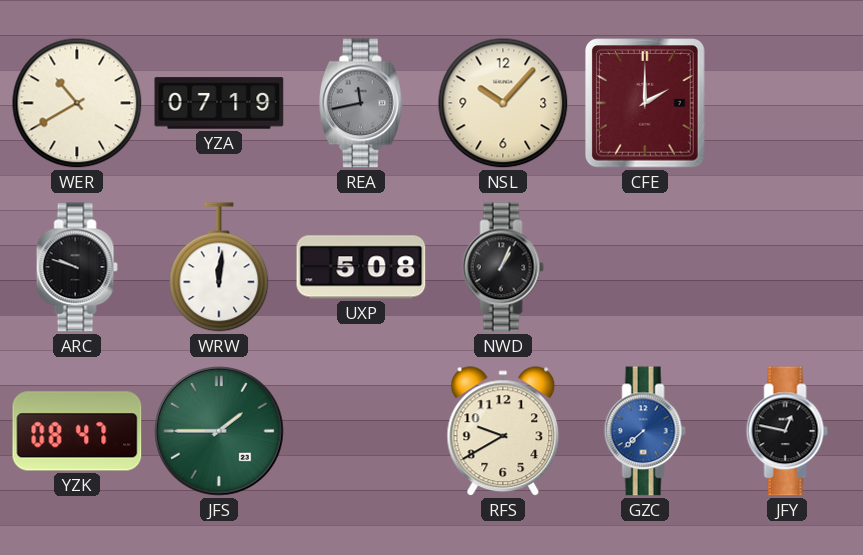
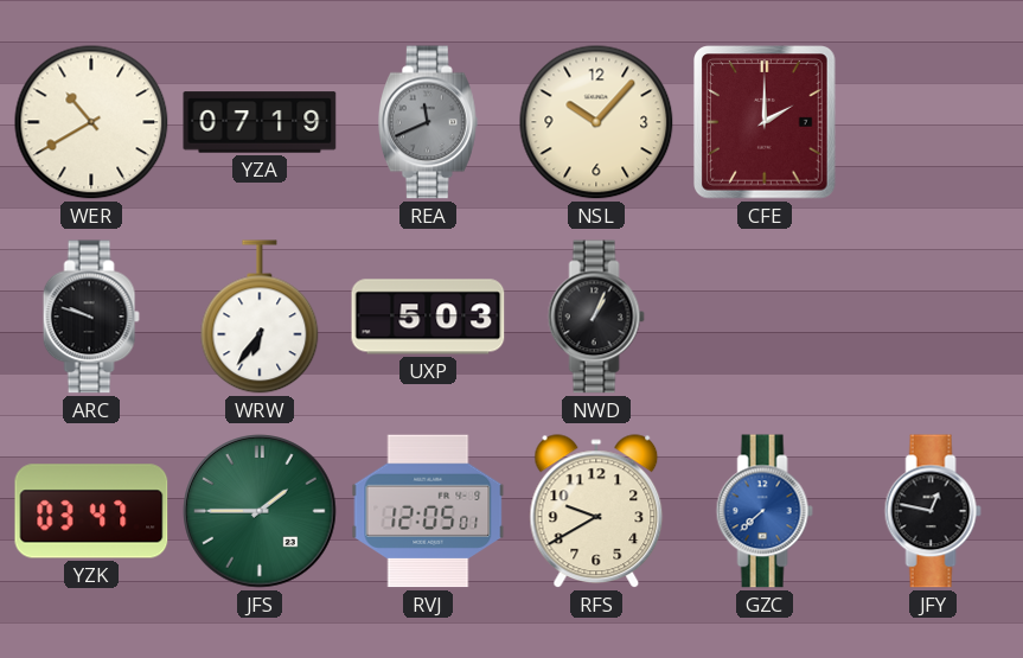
REA: 11:43 -> 11:41
WRW: 12:01 -> 6:36
UXP: 5:08 -> 5:03
YZK: 08:47 -> 03:47
RVJ: none -> 12:05
